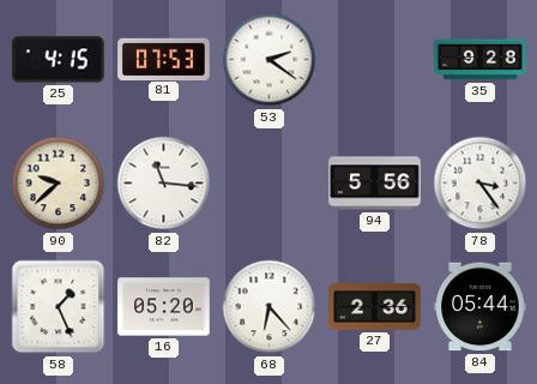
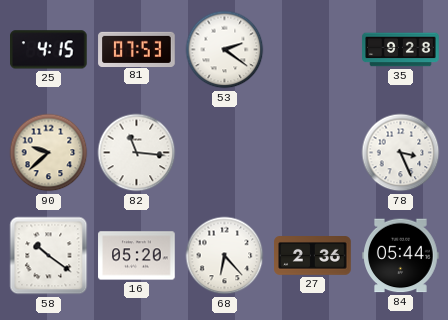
94: 5:56 -> none
78: 3:24 -> 3:26
58: 1:26 -> 10:21
